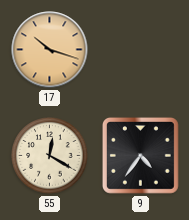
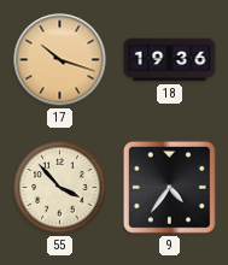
18: none -> 19:36
55: 12:20 -> 3:53
